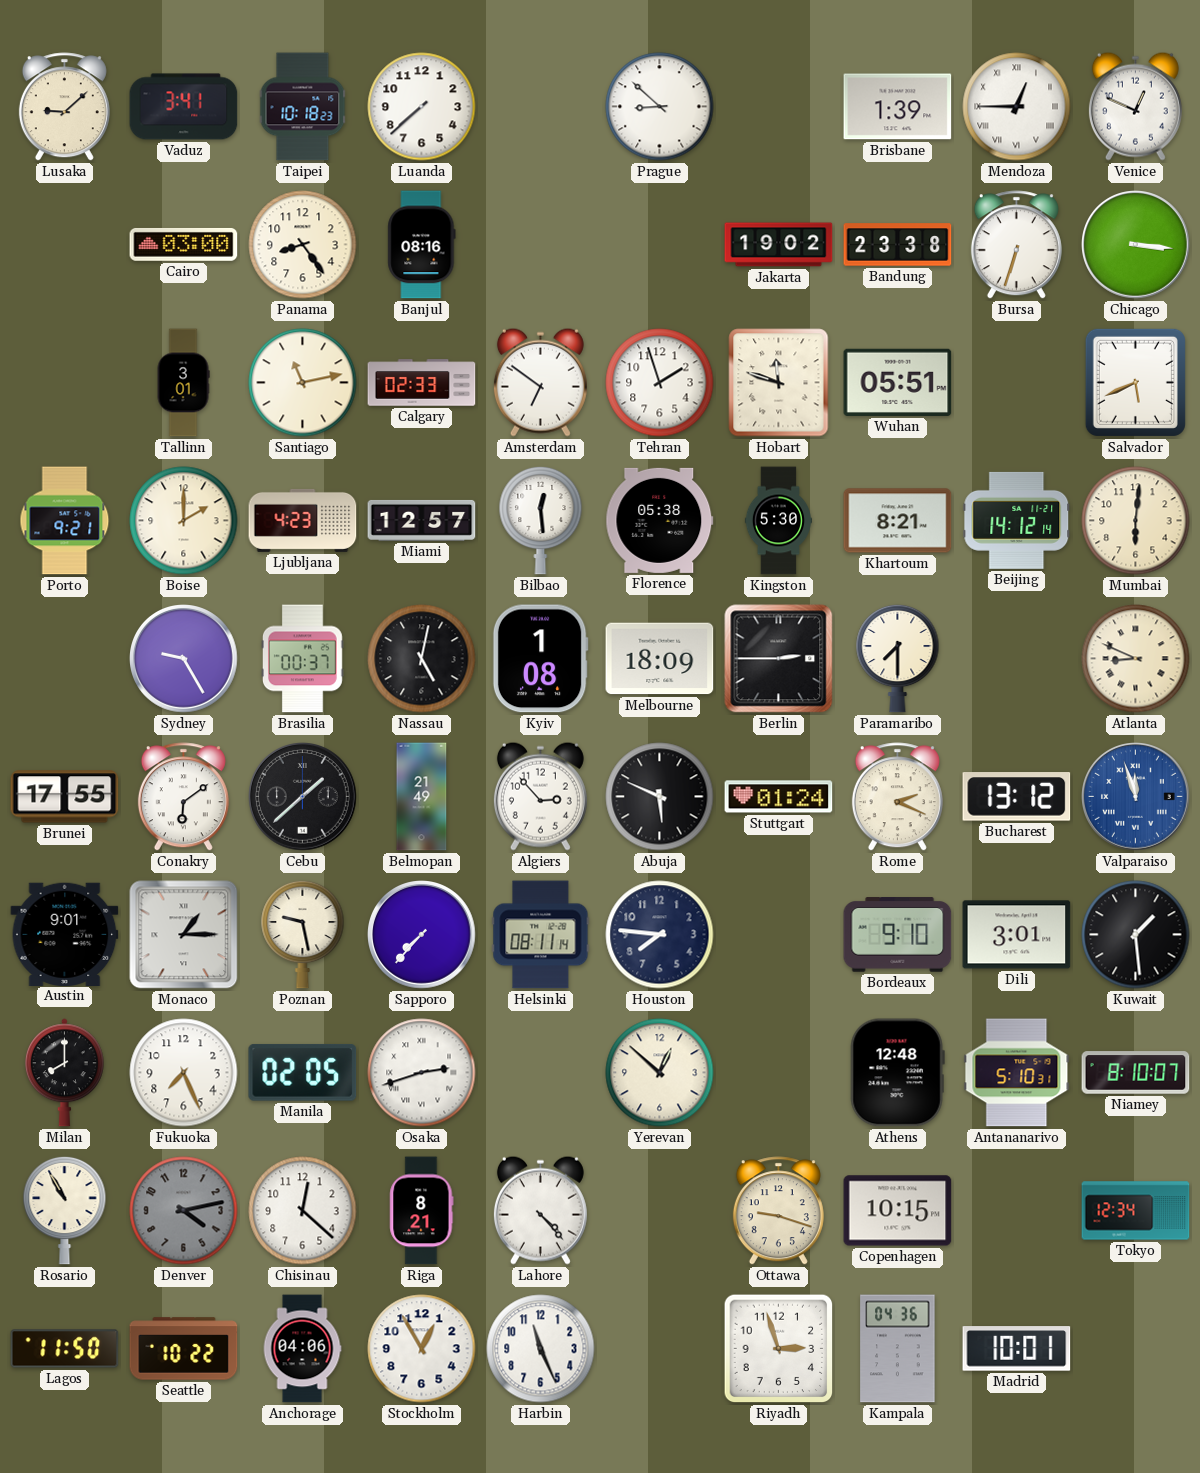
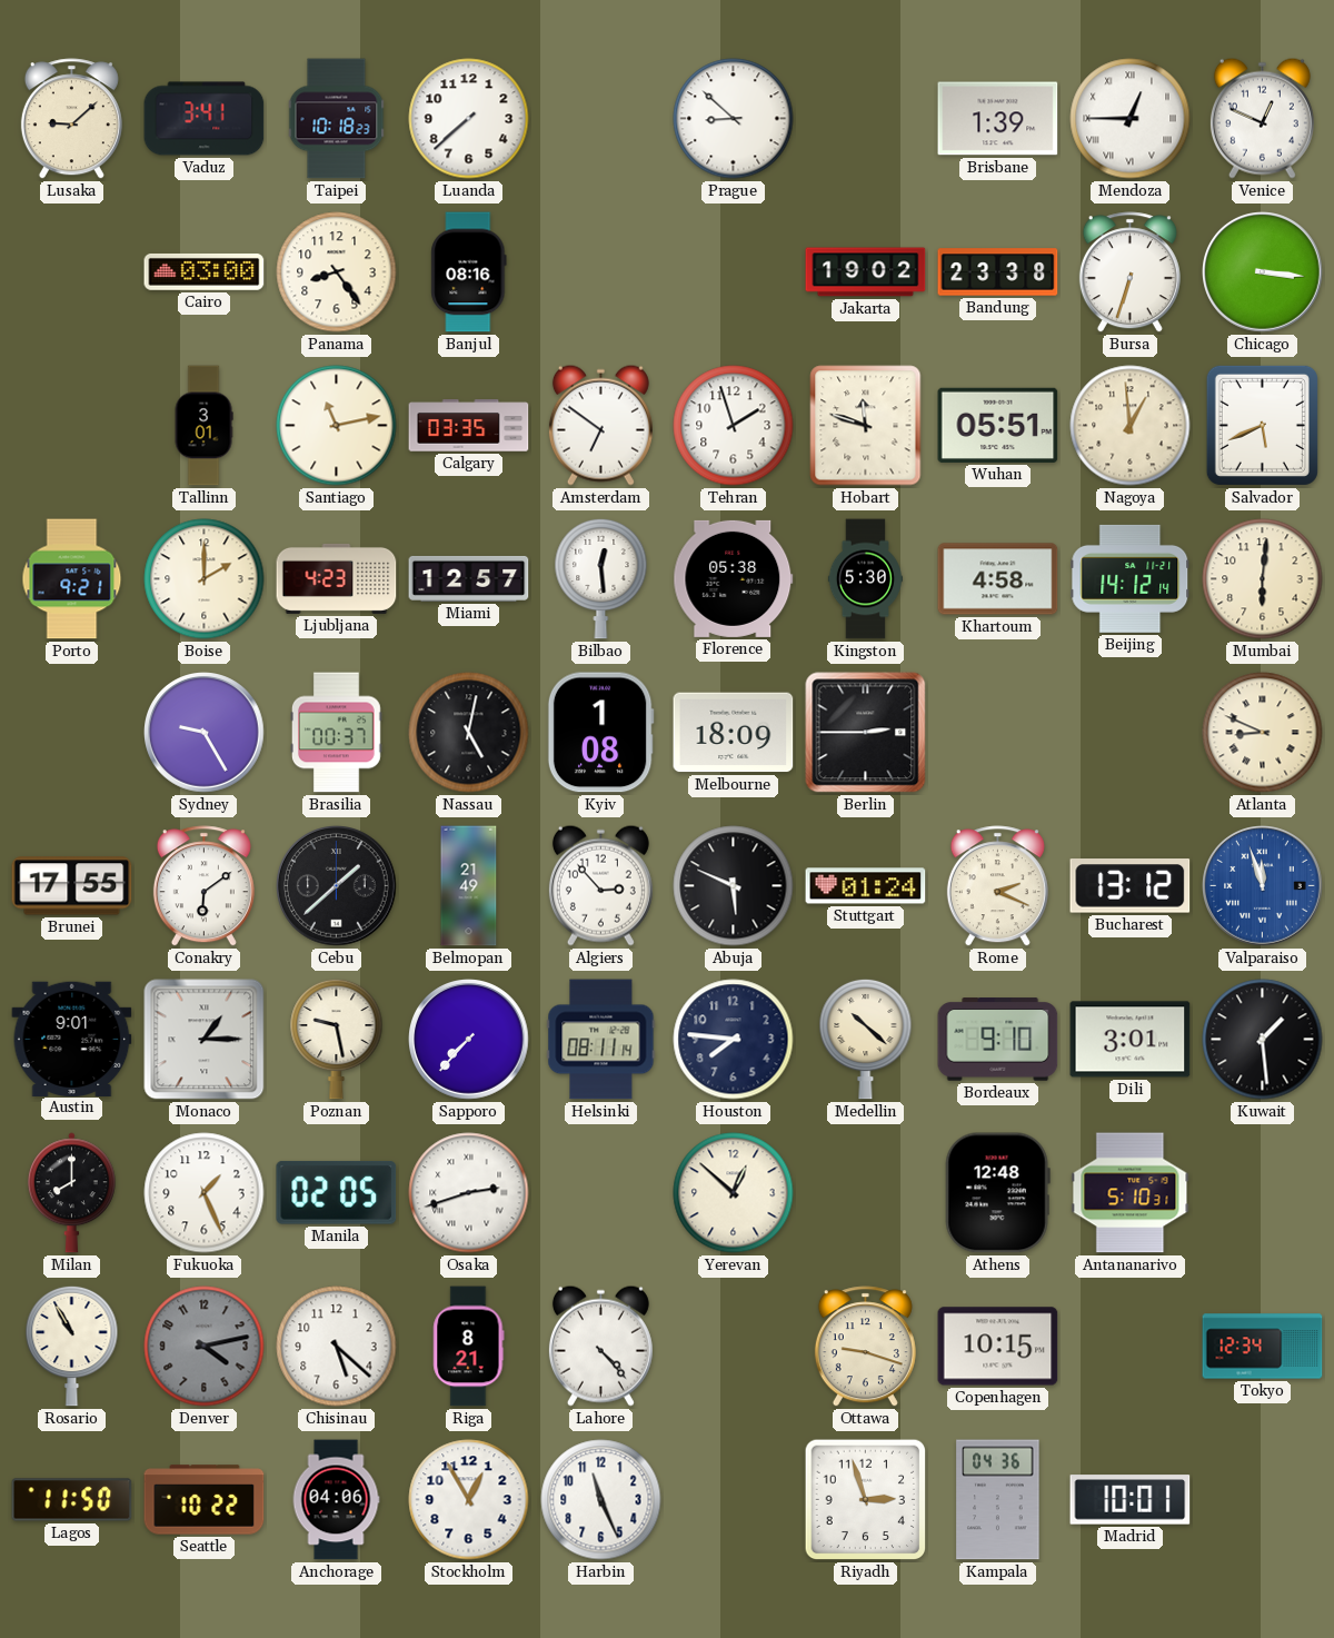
Calgary: 02:33 -> 03:35
Nagoya: none -> 12:59
Khartoum: 8:21 -> 4:58
Paramaribo: 7:30 -> none
Medellin: none -> 10:22
Fukuoka: 7:26 -> 1:26
Niamey: 8:10 -> none
Chisinau: 12:22 -> 5:22
